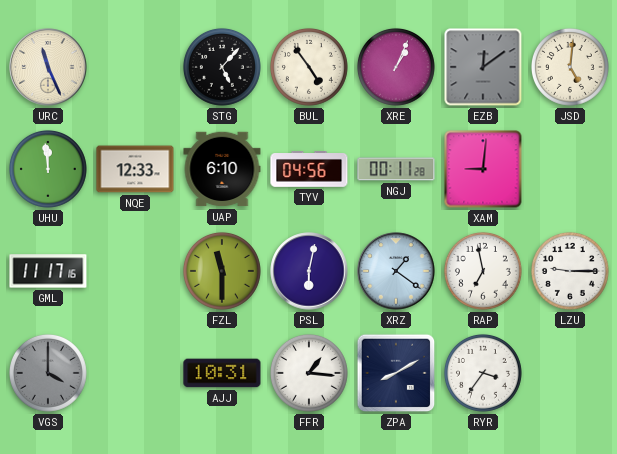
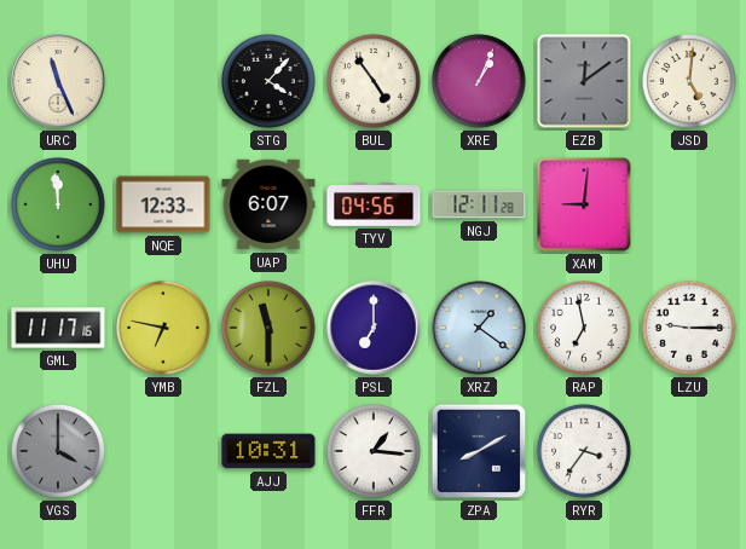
STG: 5:07 -> 4:07
UAP: 6:10 -> 6:07
NGJ: 00:11 -> 12:11
YMB: none -> 6:47
PSL: 6:02 -> 7:00
